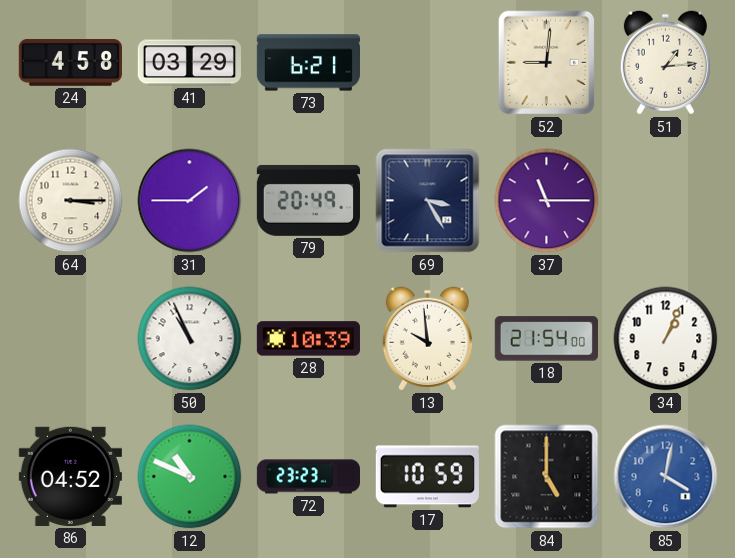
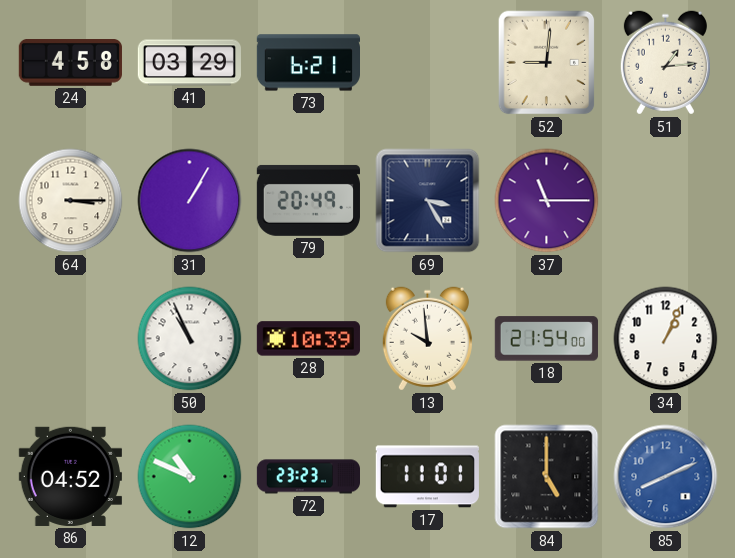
31: 1:45 -> 1:05
17: 10:59 -> 11:01
85: 4:02 -> 8:11
